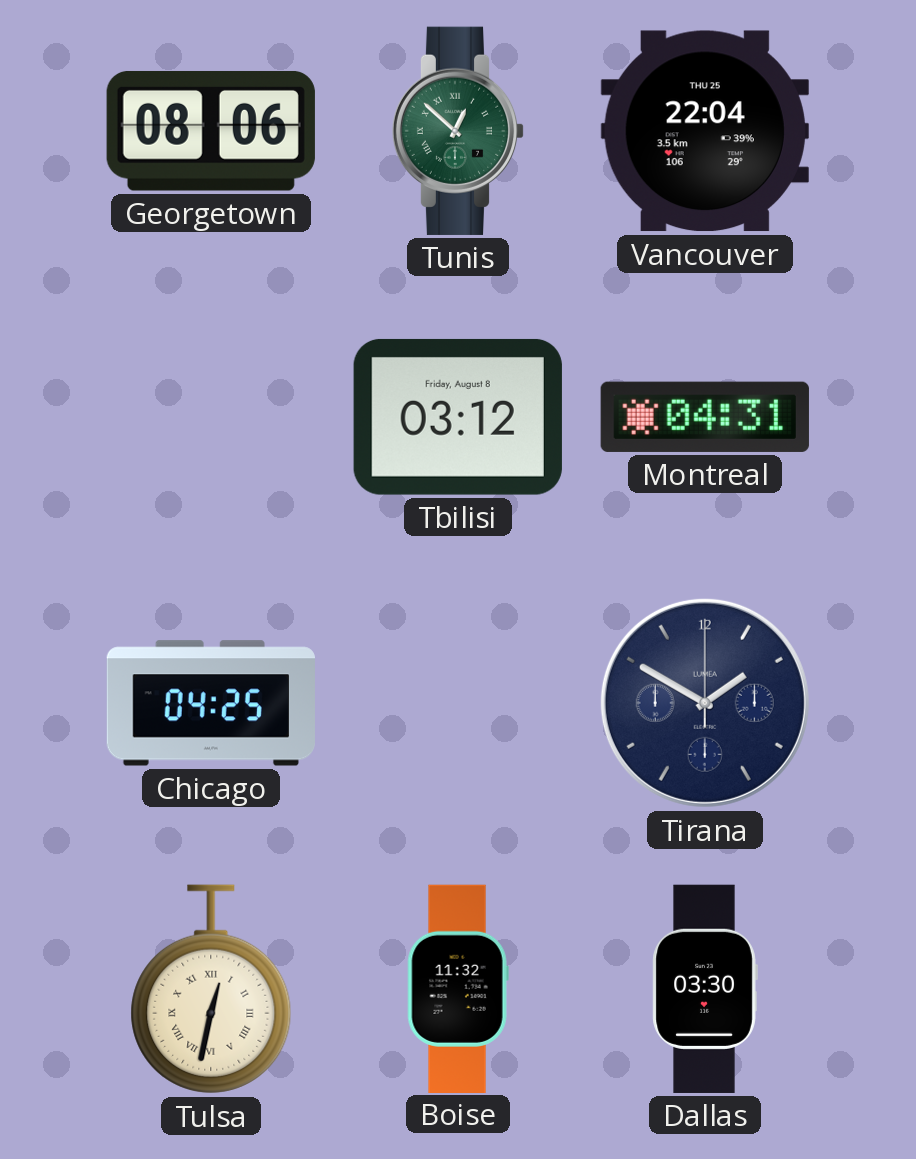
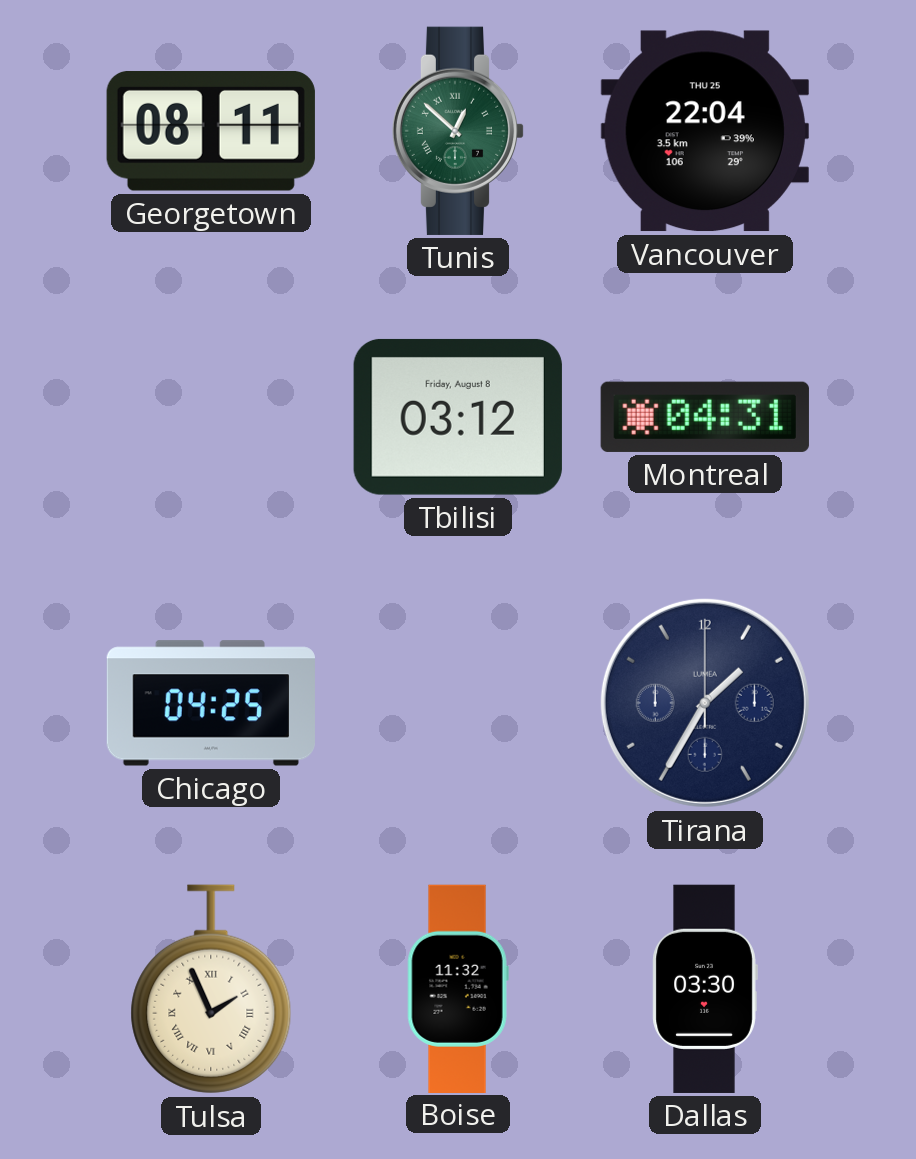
Georgetown: 08:06 -> 08:11
Tirana: 1:50 -> 1:35
Tulsa: 12:32 -> 1:56
